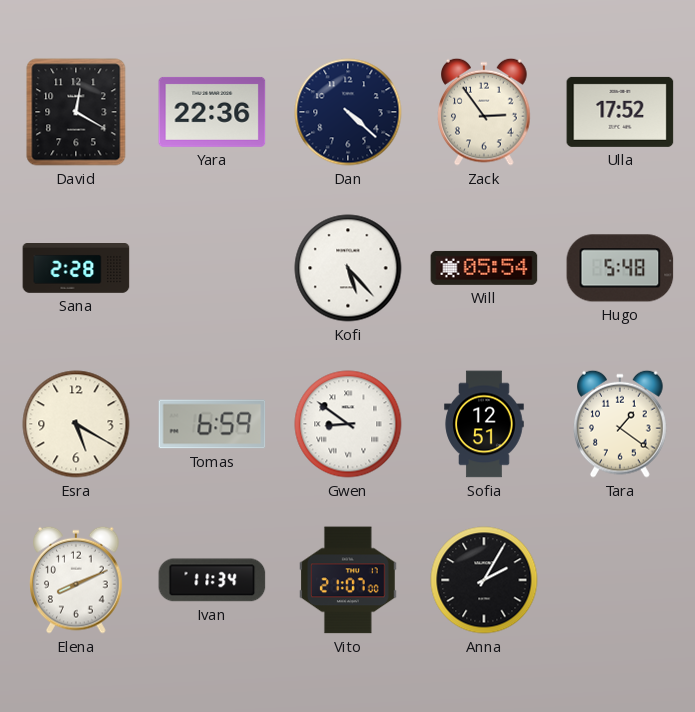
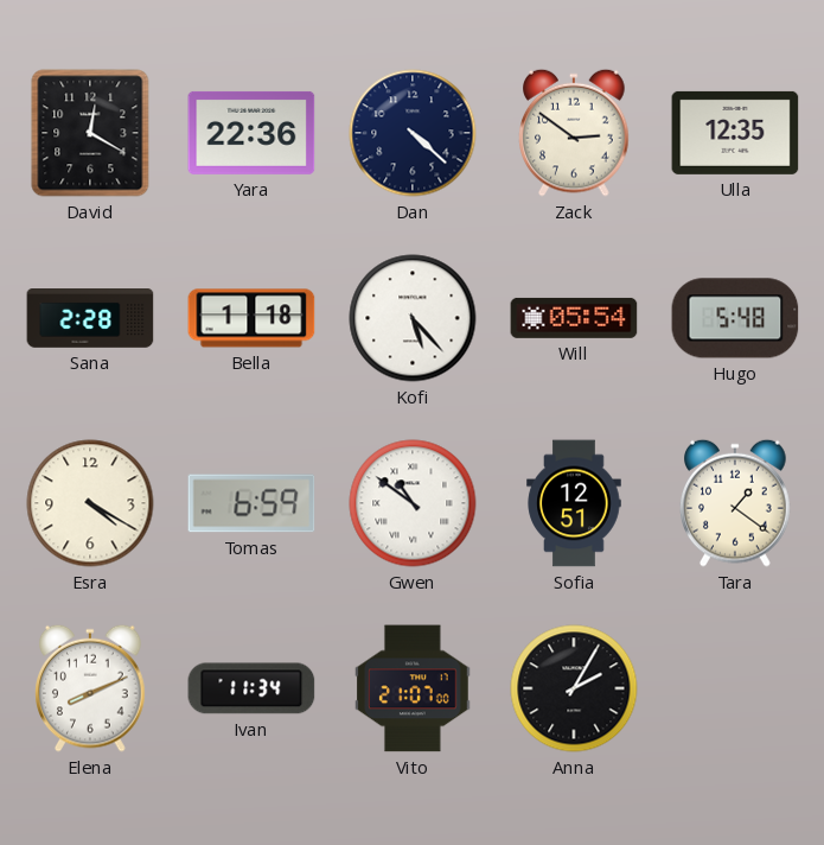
Zack: 2:54 -> 2:51
Ulla: 17:52 -> 12:35
Bella: none -> 1:18
Esra: 5:20 -> 4:20
Gwen: 8:51 -> 10:51
